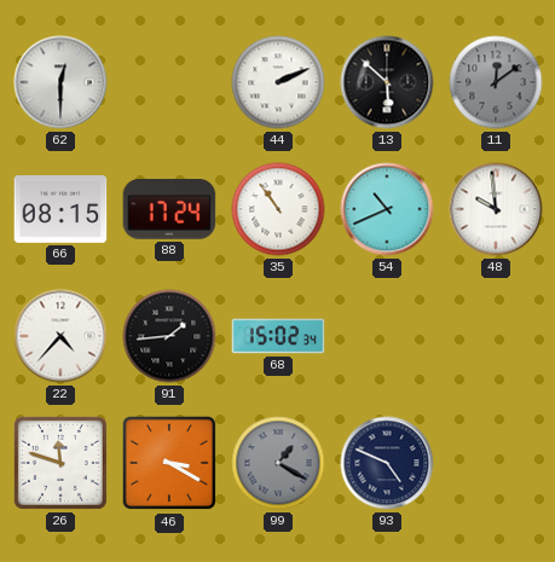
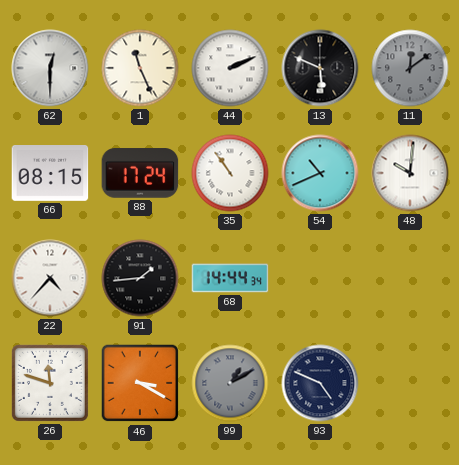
1: none -> 11:26
13: 5:52 -> 5:49
48: 9:59 -> 10:01
68: 15:02 -> 14:44
99: 1:20 -> 1:10
